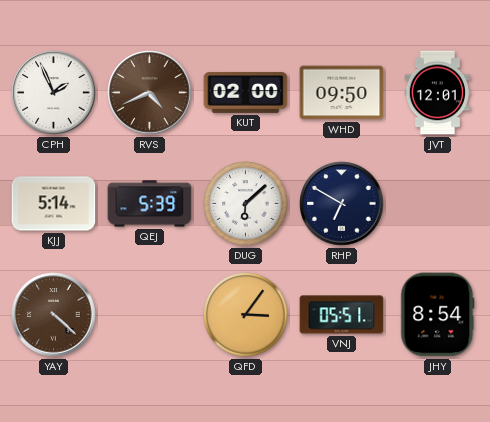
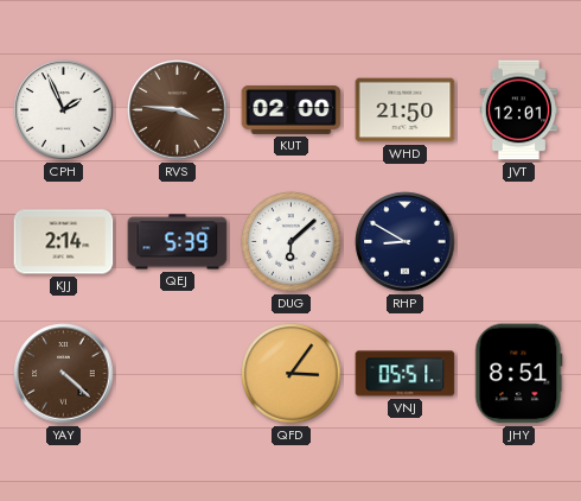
RVS: 4:41 -> 3:46
WHD: 09:50 -> 21:50
KJJ: 5:14 -> 2:14
RHP: 6:50 -> 8:50
JHY: 8:54 -> 8:51
